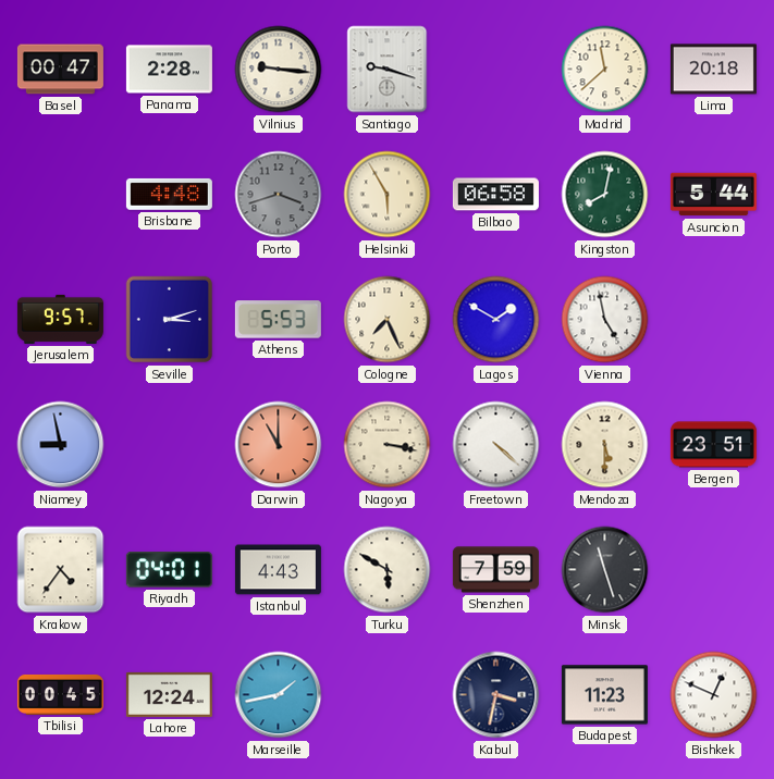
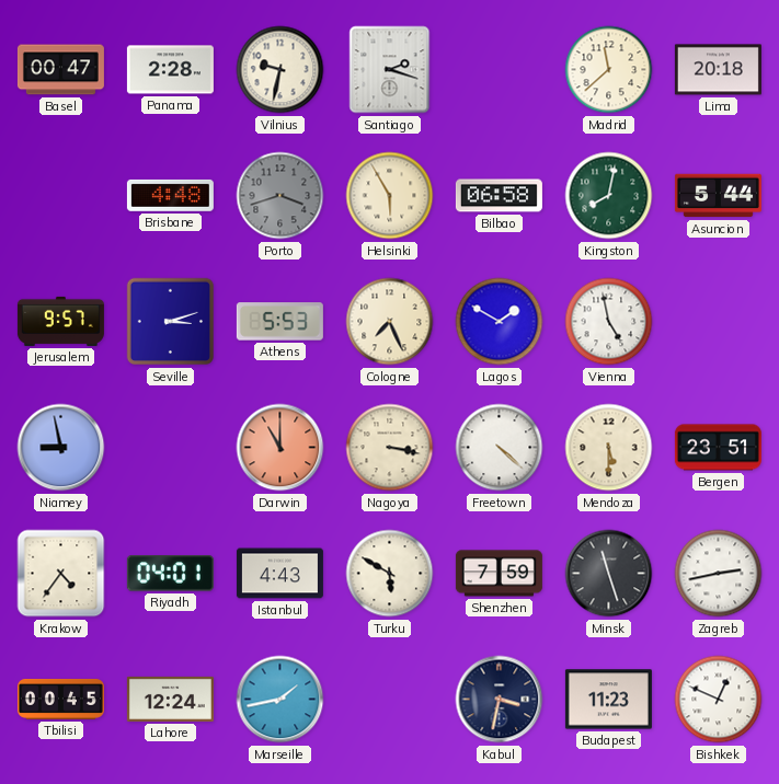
Vilnius: 9:16 -> 9:32
Santiago: 9:18 -> 2:18
Zagreb: none -> 2:43
